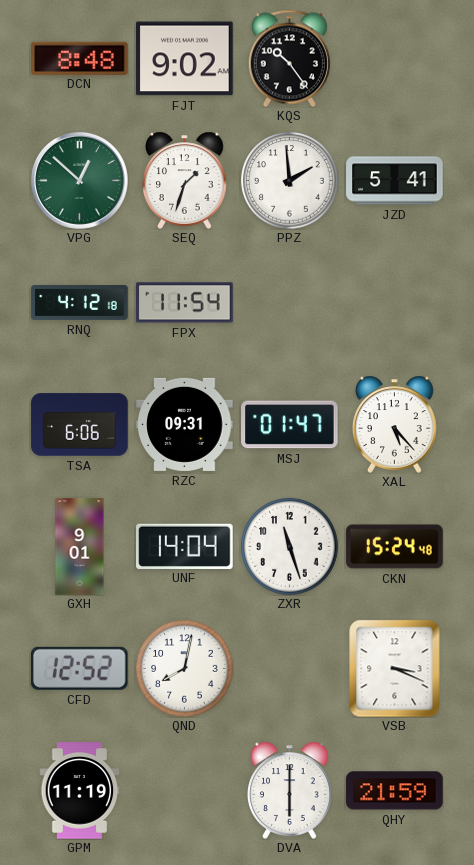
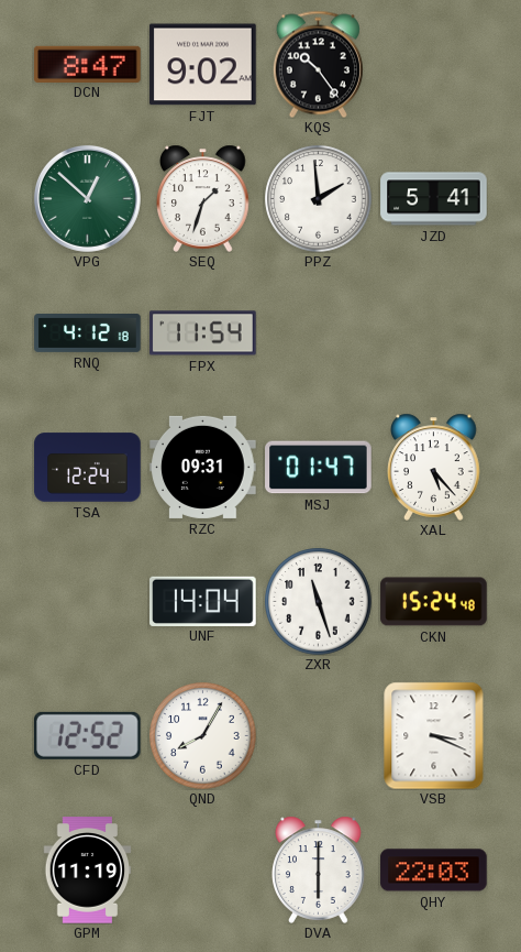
DCN: 8:48 -> 8:47
TSA: 6:06 -> 12:24
GXH: 9:01 -> none
QND: 8:02 -> 8:05
QHY: 21:59 -> 22:03
